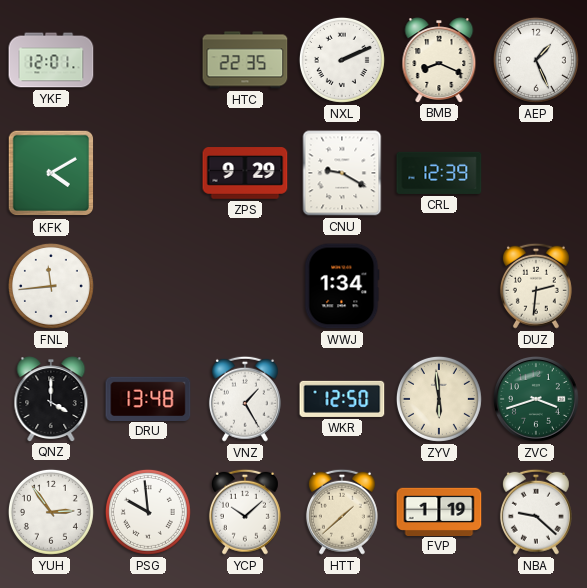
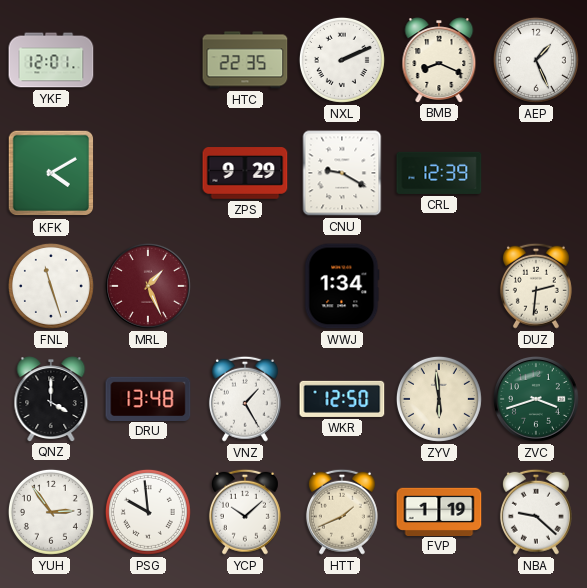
FNL: 11:44 -> 11:27
MRL: none -> 1:26
HTT: 1:38 -> 1:41
